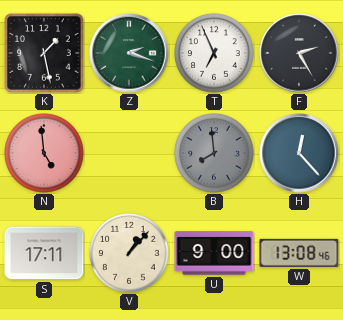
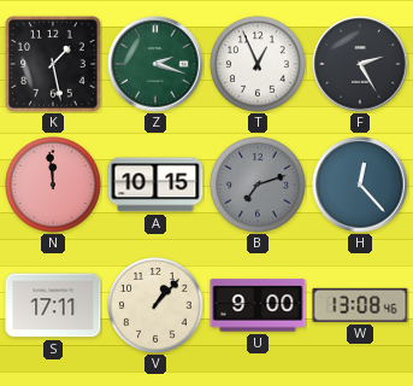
T: 6:56 -> 12:56
N: 4:59 -> 11:59
A: none -> 10:15
B: 7:59 -> 7:12
